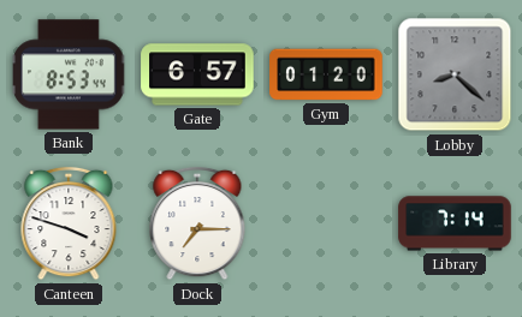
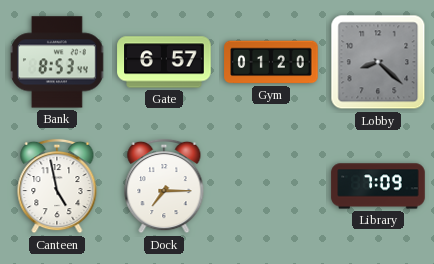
Canteen: 3:48 -> 4:58
Library: 7:14 -> 7:09
